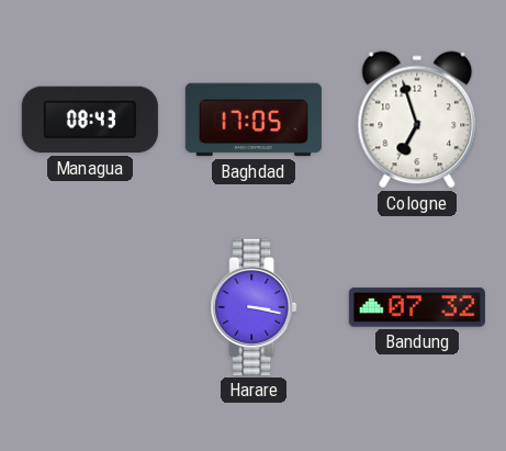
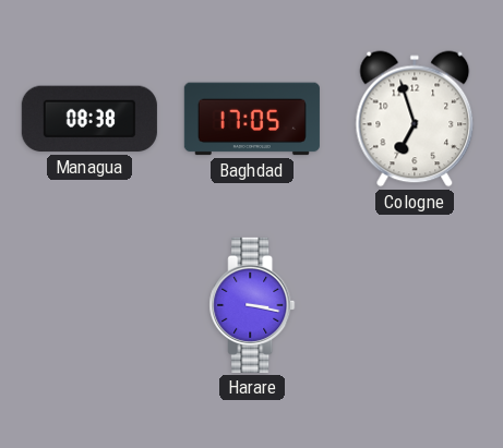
Managua: 08:43 -> 08:38
Bandung: 07:32 -> none
